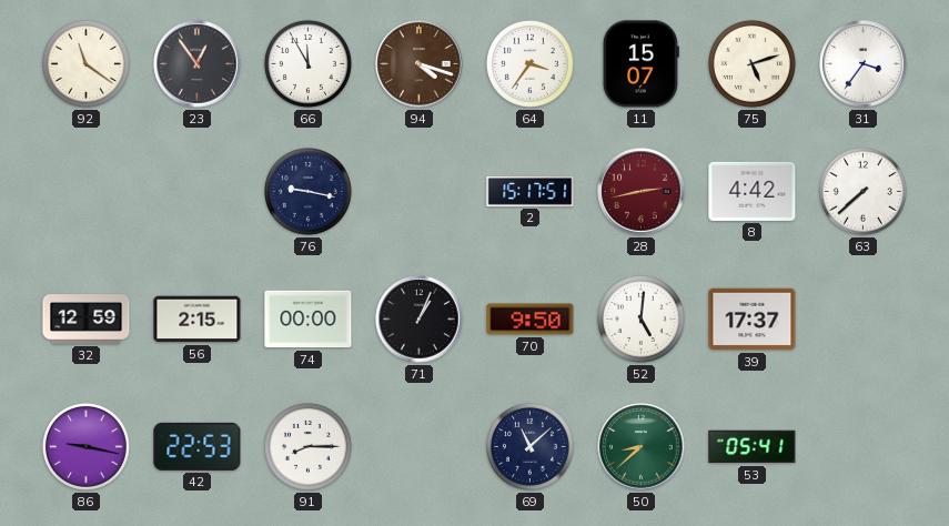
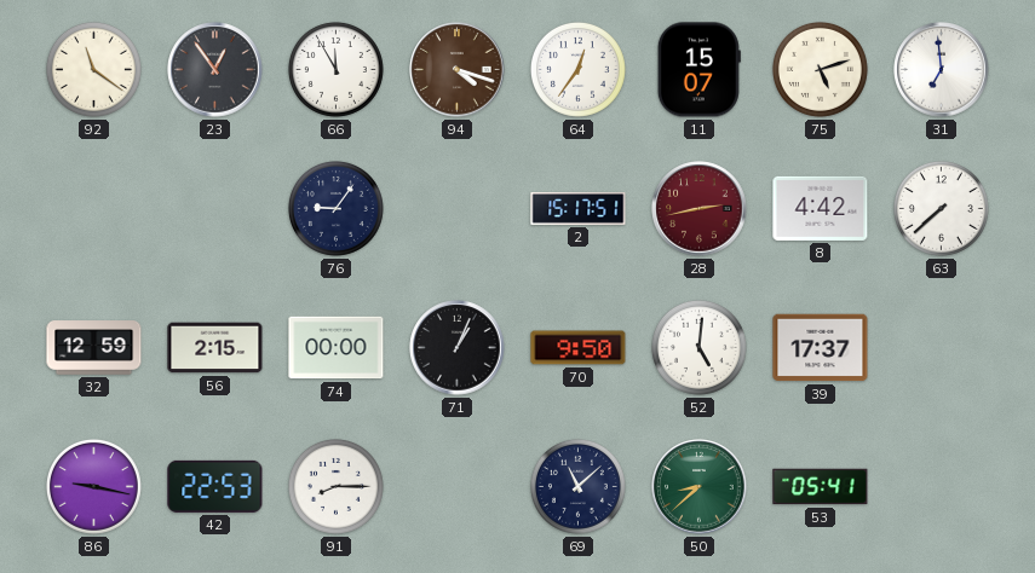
64: 3:36 -> 12:36
31: 3:36 -> 6:59
76: 9:17 -> 9:06
